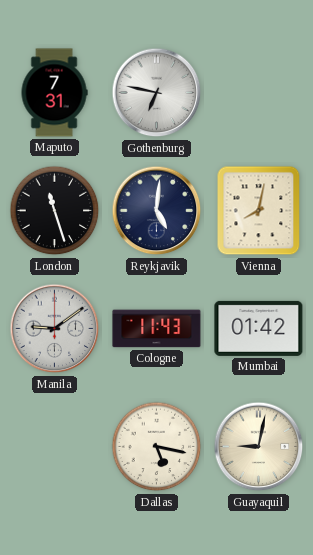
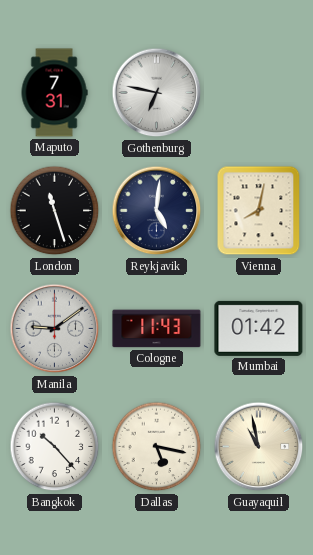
Bangkok: none -> 10:23
Guayaquil: 9:02 -> 10:58
